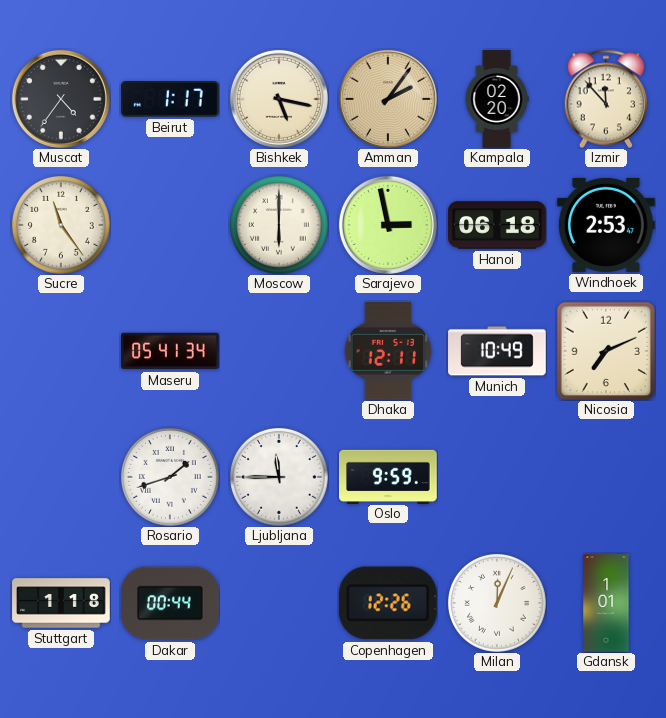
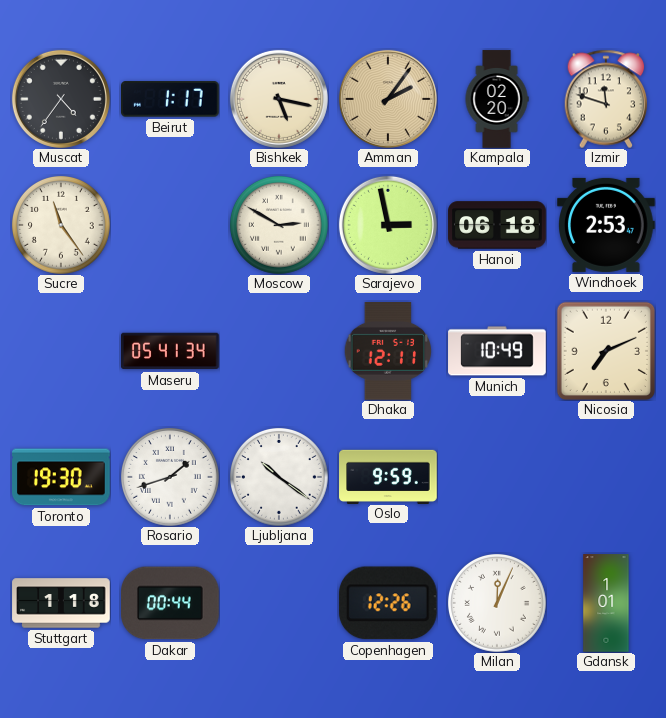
Izmir: 11:53 -> 11:48
Moscow: 6:00 -> 2:50
Toronto: none -> 19:30
Ljubljana: 11:45 -> 10:21
